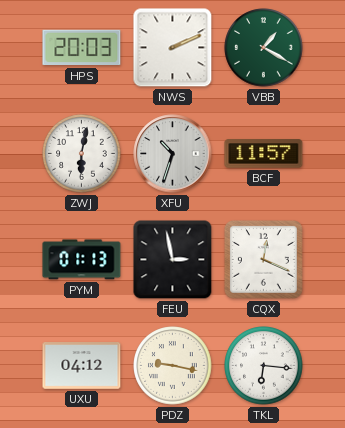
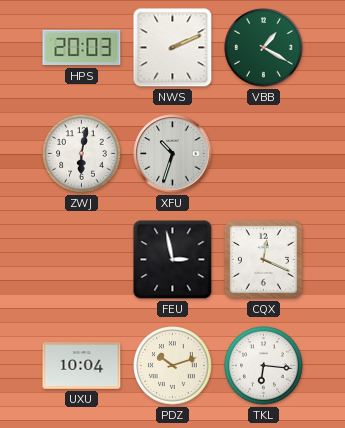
BCF: 11:57 -> none
PYM: 01:13 -> none
UXU: 04:12 -> 10:04
PDZ: 9:17 -> 10:12
